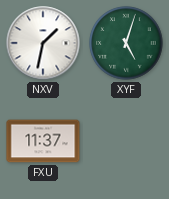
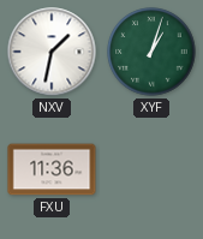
XYF: 5:03 -> 1:03
FXU: 11:37 -> 11:36
